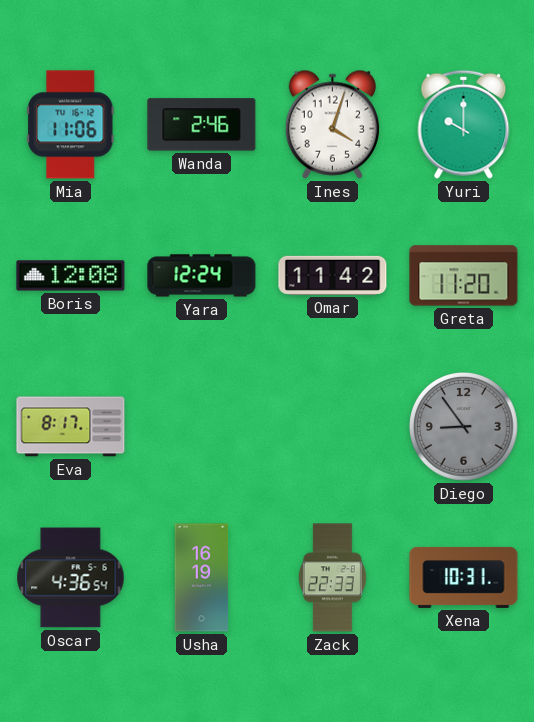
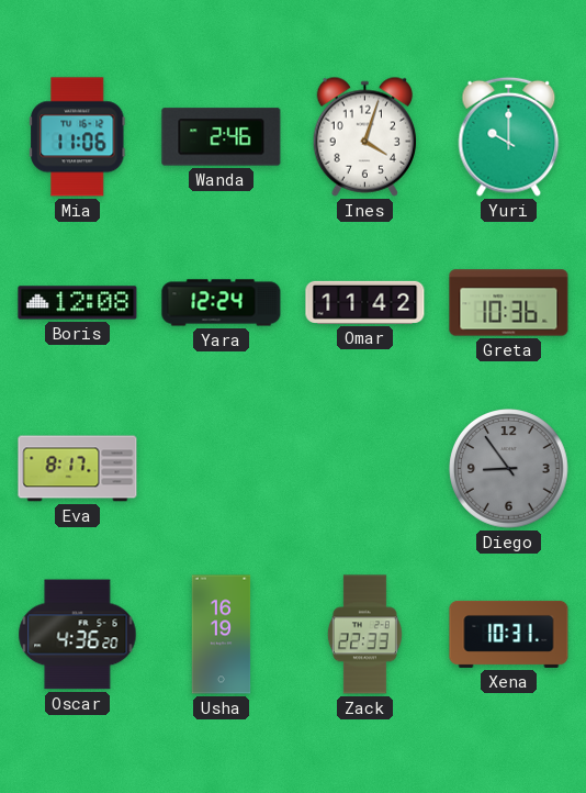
Greta: 11:20 -> 10:36
Oscar: 4:36:54 -> 4:36:20
